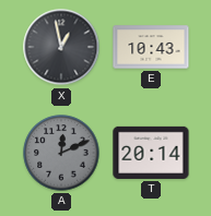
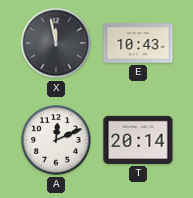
X: 12:58 -> 11:58
A dial: grey -> white
